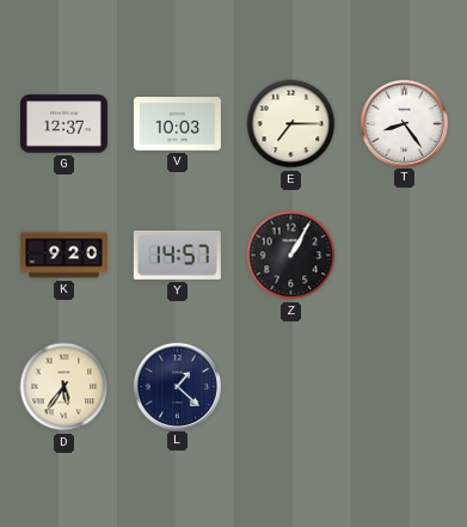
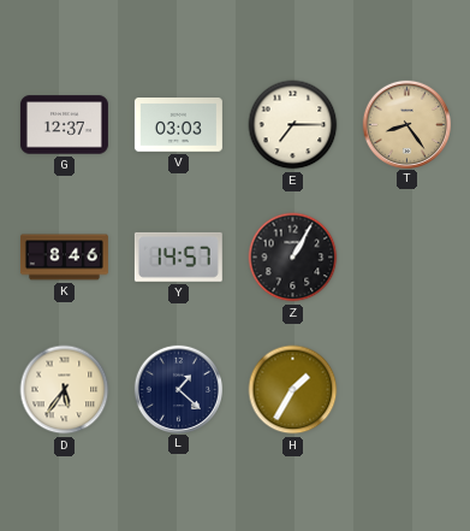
V: 10:03 -> 03:03
T dial: white -> champagne
K: 9:20 -> 8:46
H: none -> 1:35
